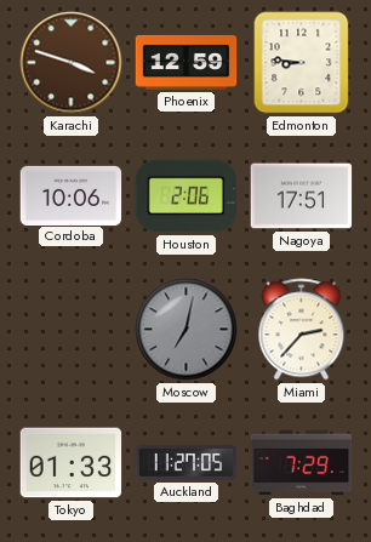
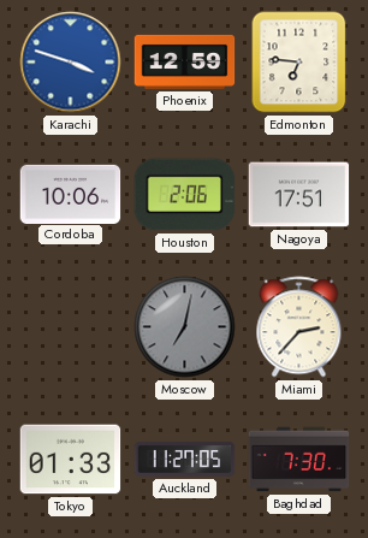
Karachi dial: brown -> blue
Edmonton: 8:46 -> 6:46
Baghdad: 7:29 -> 7:30
